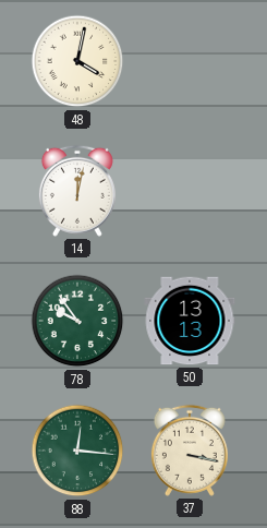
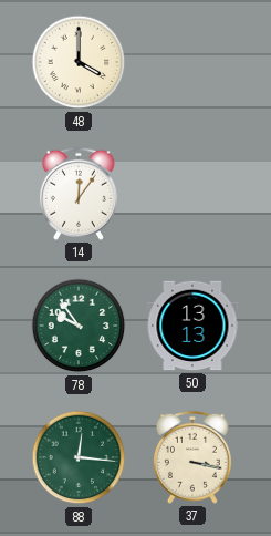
48: 4:02 -> 4:00
14: 12:02 -> 12:06
